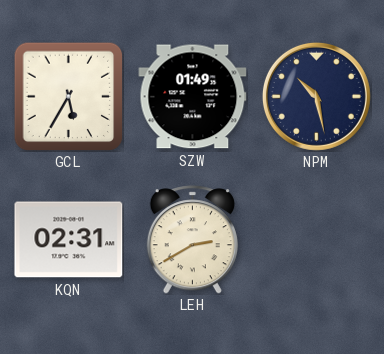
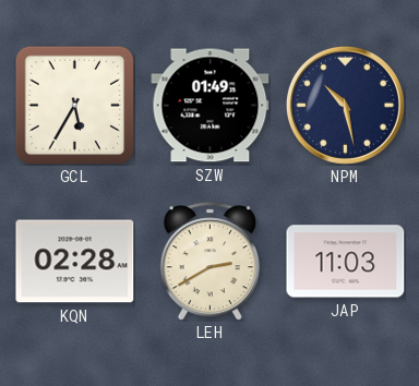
KQN: 02:31 -> 02:28
JAP: none -> 11:03
